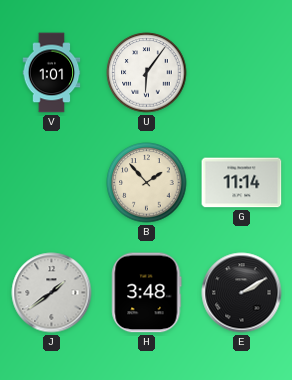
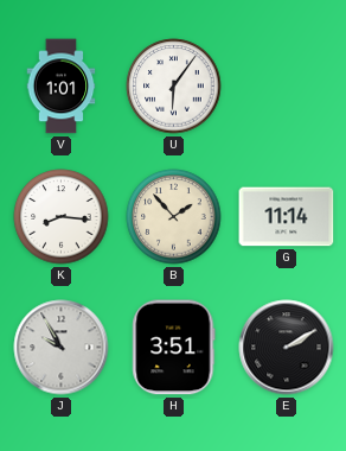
K: none -> 8:16
J: 1:39 -> 9:55
H: 3:48 -> 3:51
